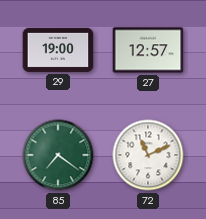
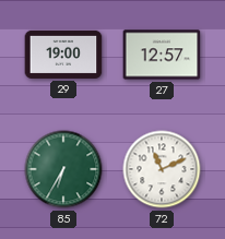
85: 7:21 -> 6:35
